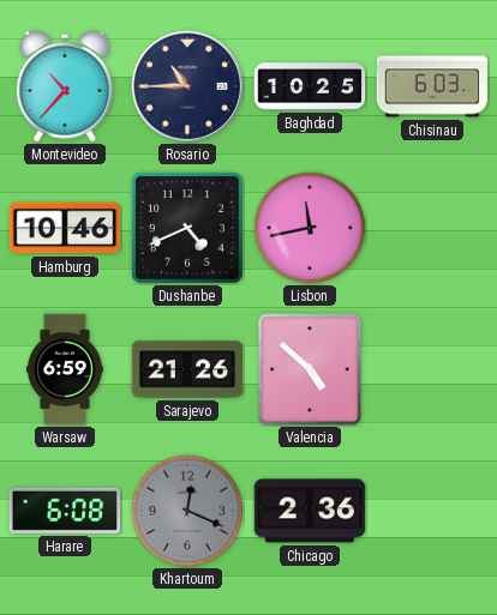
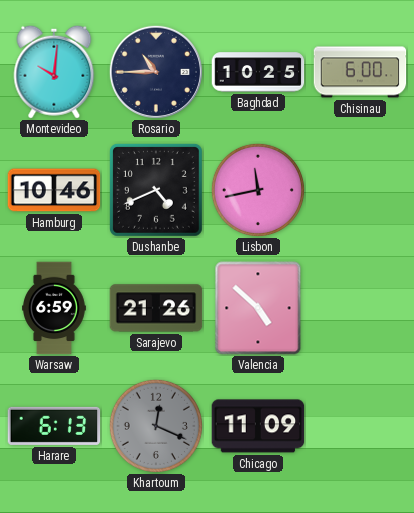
Montevideo: 10:37 -> 10:01
Chisinau: 6:03 -> 6:00
Harare: 6:08 -> 6:13
Chicago: 2:36 -> 11:09
